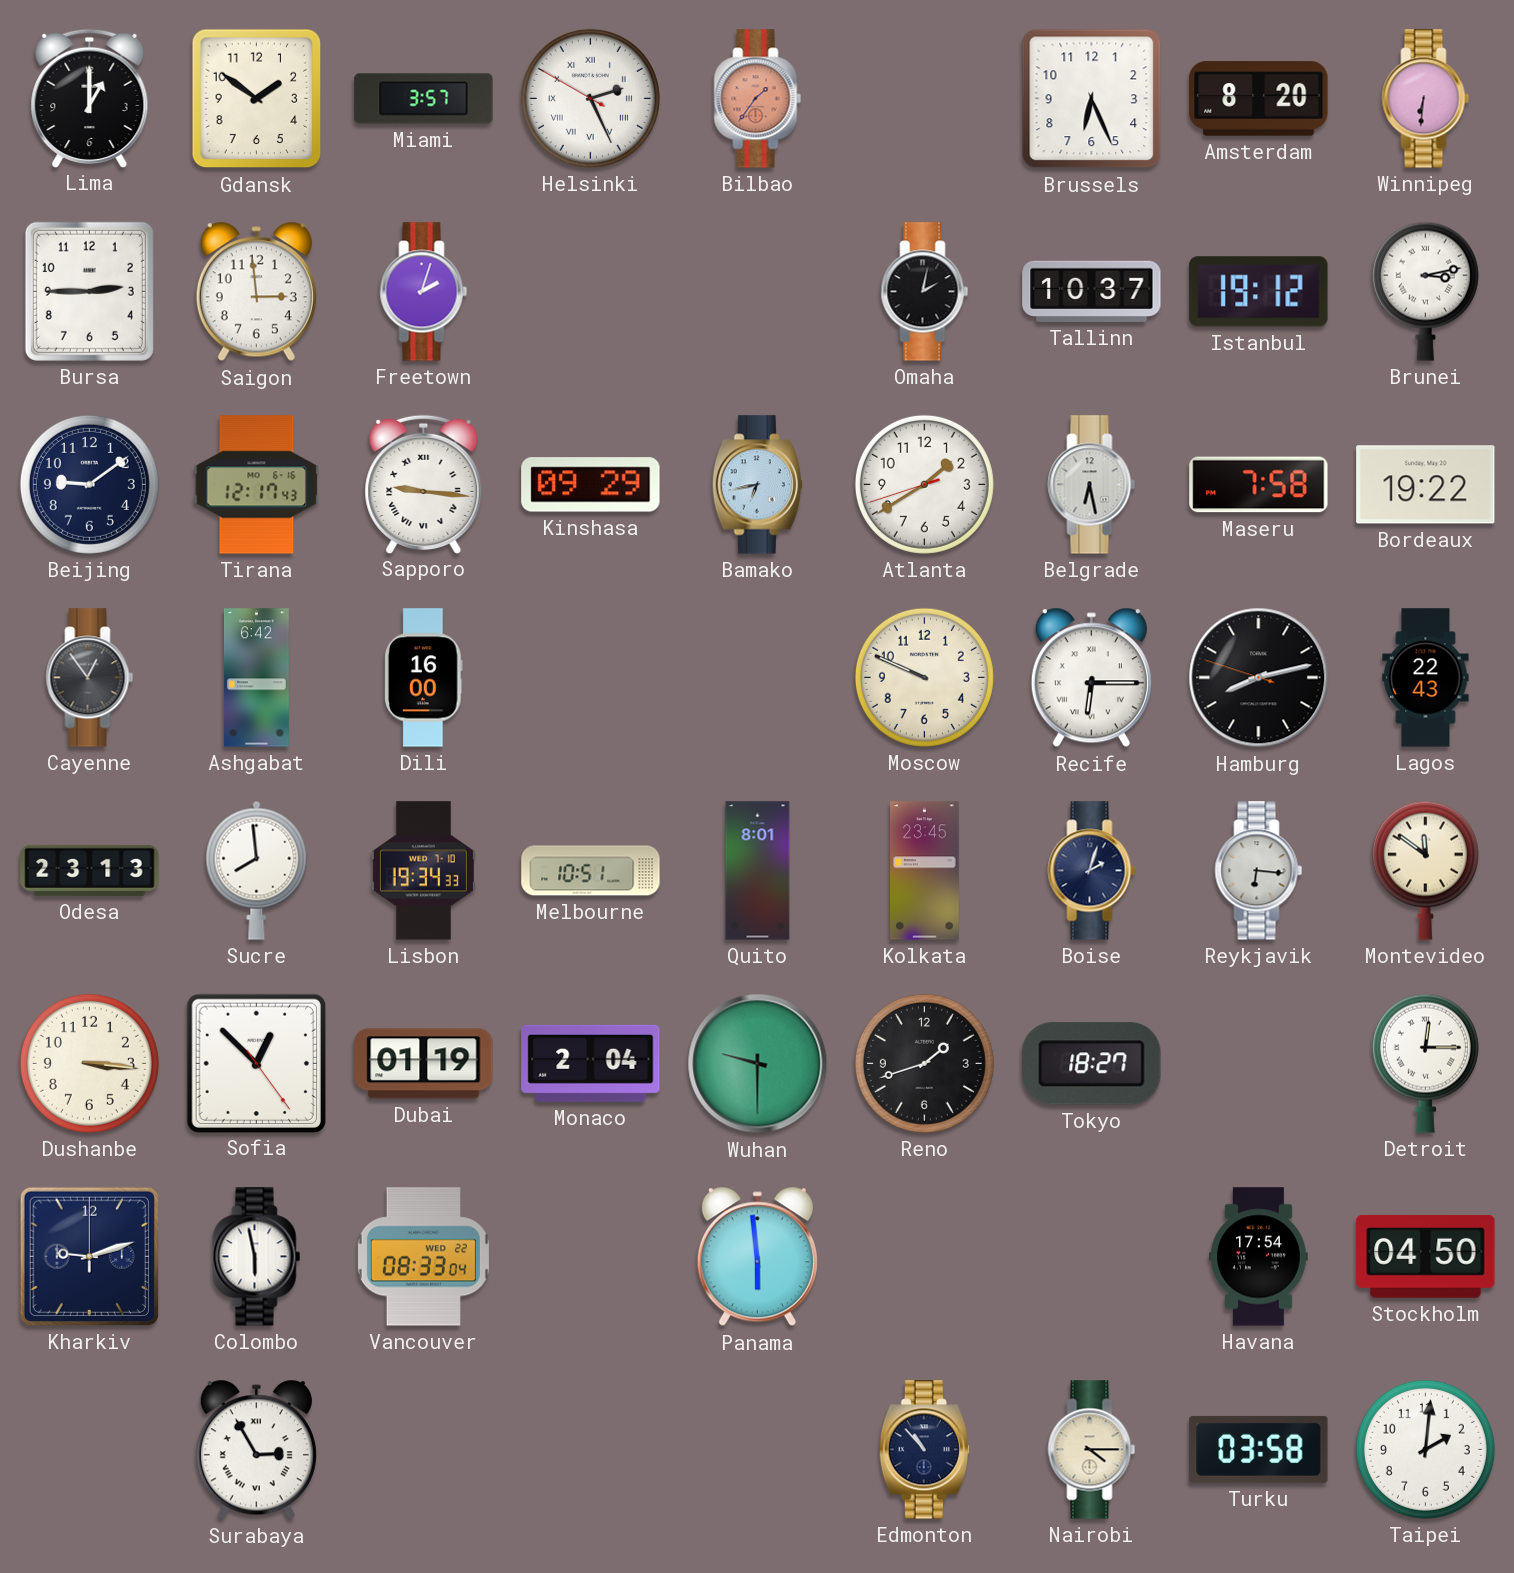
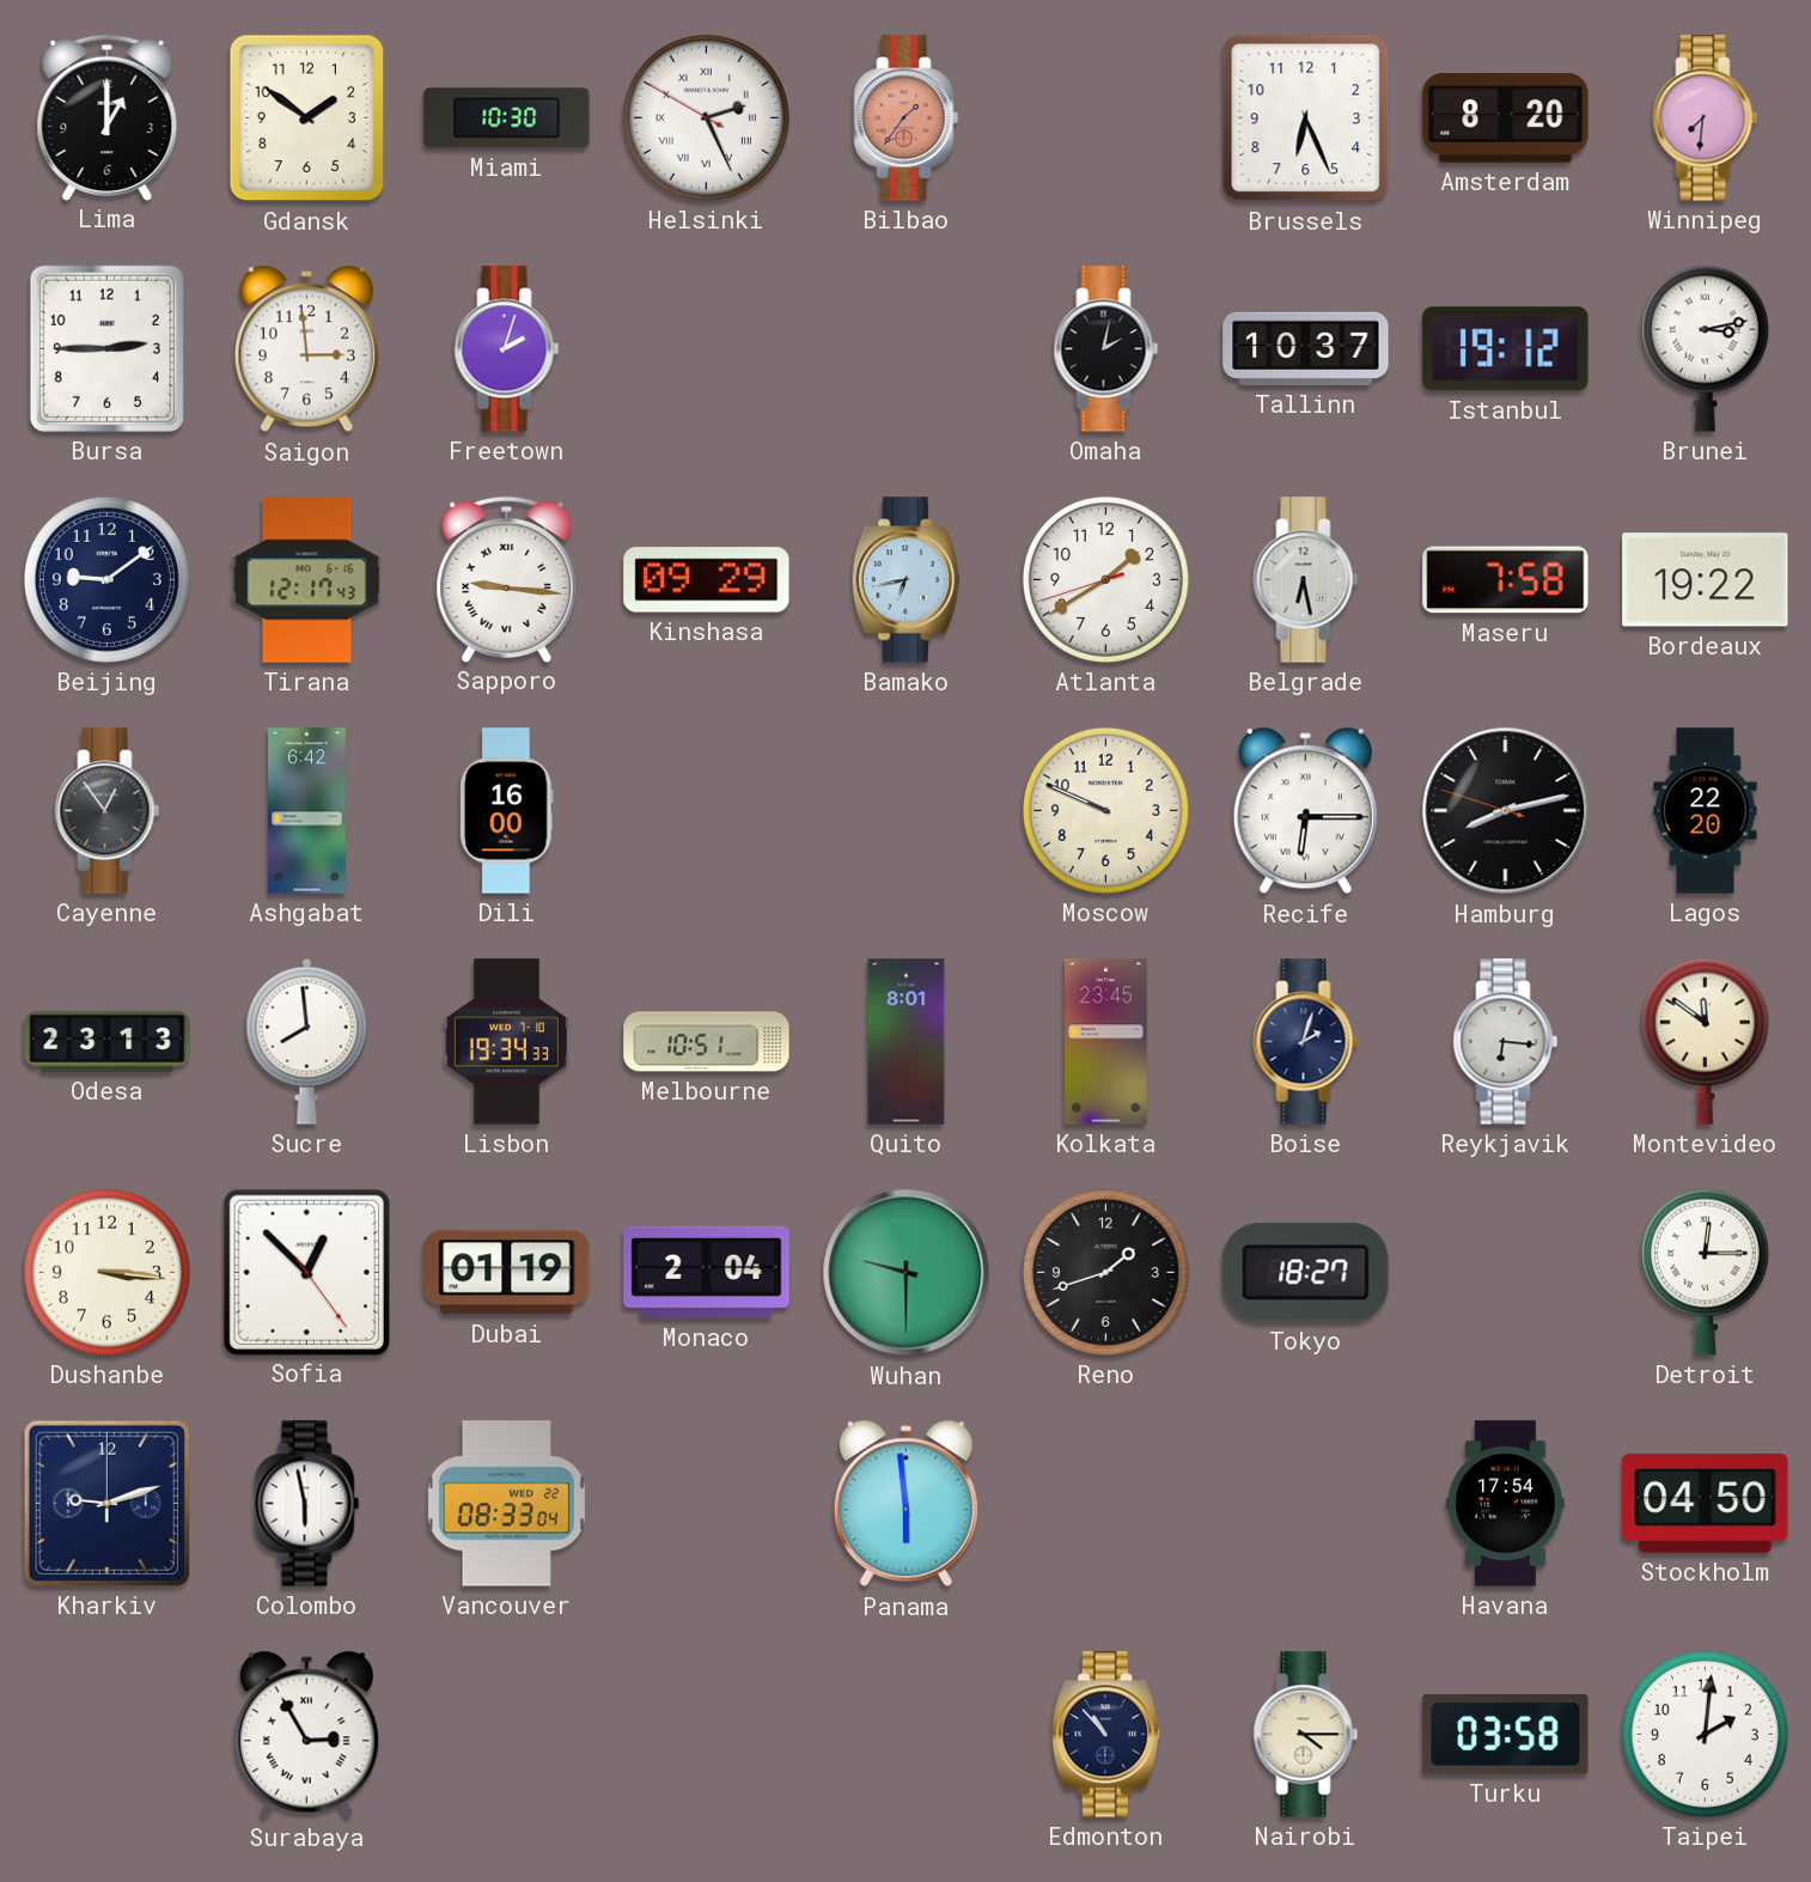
Miami: 3:57 -> 10:30
Winnipeg: 6:31 -> 7:31
Lagos: 22:43 -> 22:20
